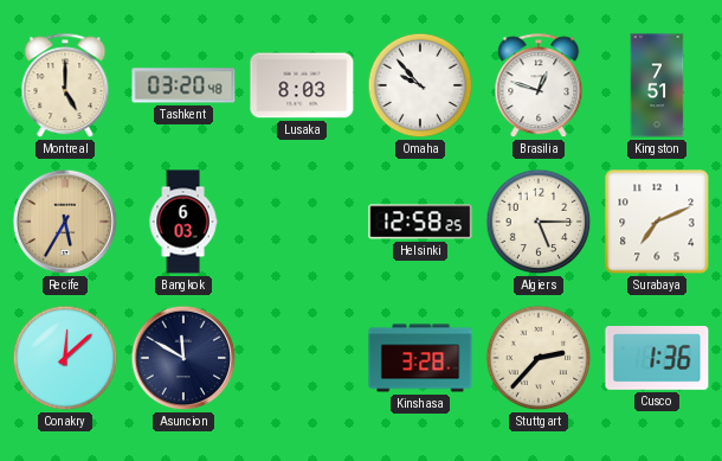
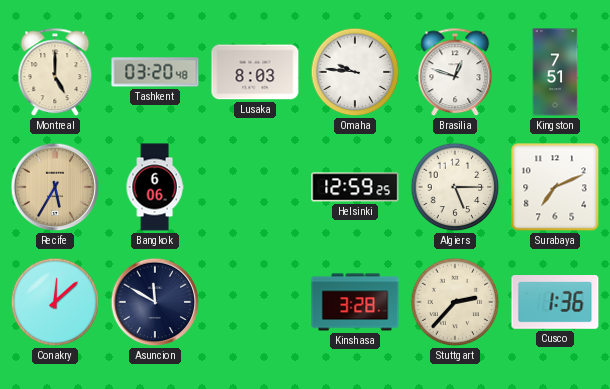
Omaha: 9:53 -> 9:46
Bangkok: 6:03 -> 6:06
Helsinki: 12:58 -> 12:59
